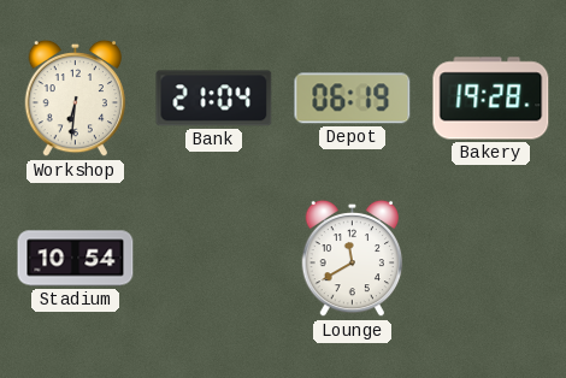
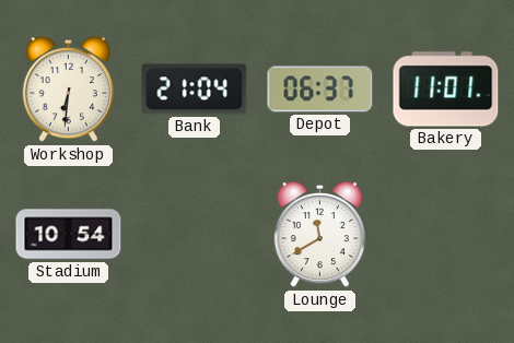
Depot: 06:19 -> 06:37
Bakery: 19:28 -> 11:01
